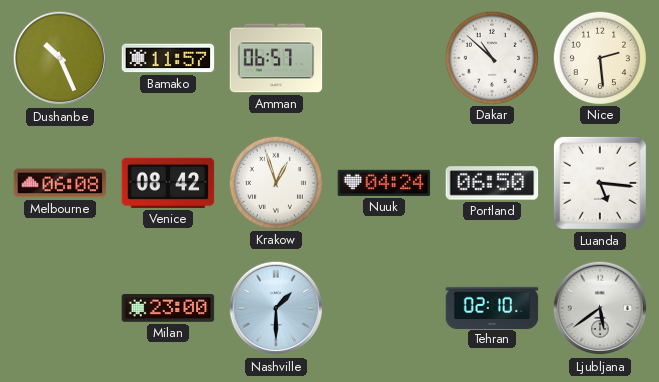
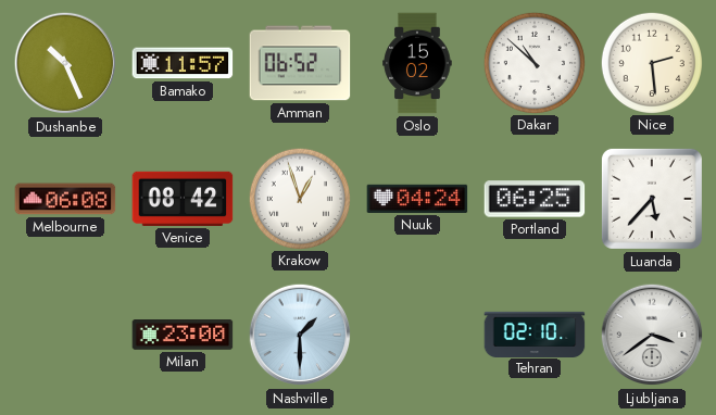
Amman: 06:57 -> 06:52
Oslo: none -> 15:02
Portland: 06:50 -> 06:25
Luanda: 5:16 -> 5:37
Ljubljana: 5:39 -> 3:39
